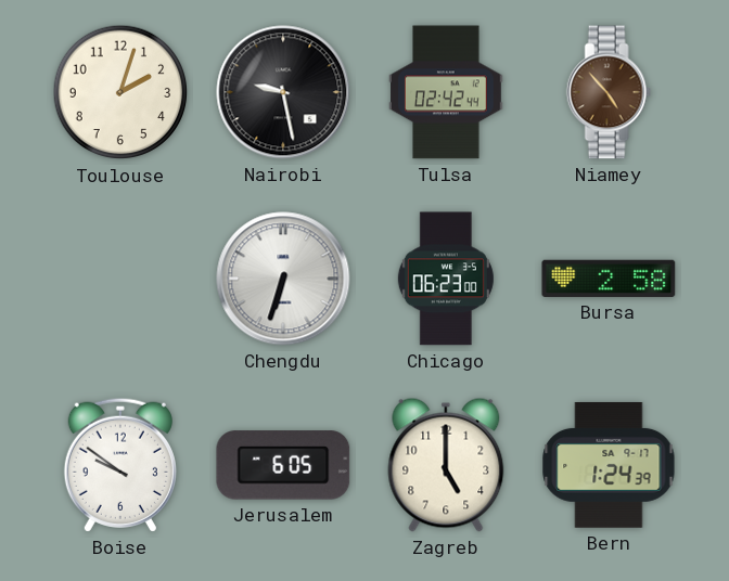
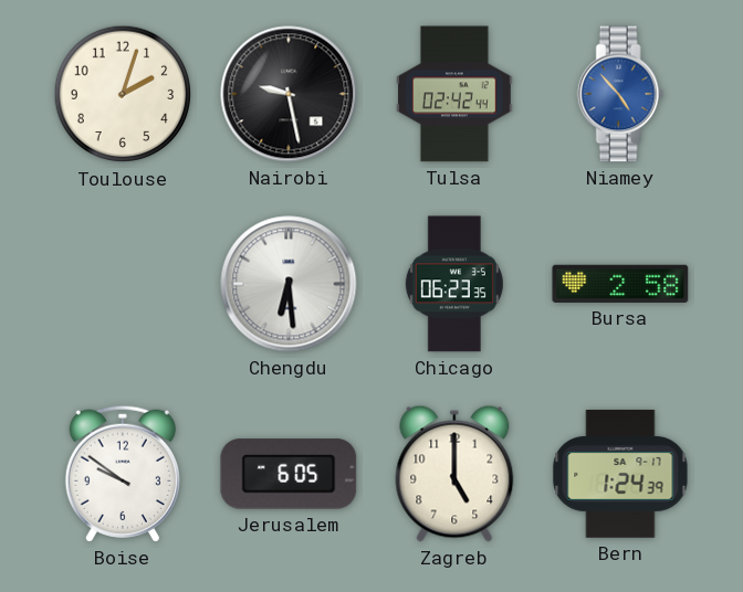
Niamey dial: brown -> blue
Chengdu: 6:33 -> 6:29
Chicago: 06:23:00 -> 06:23:35
